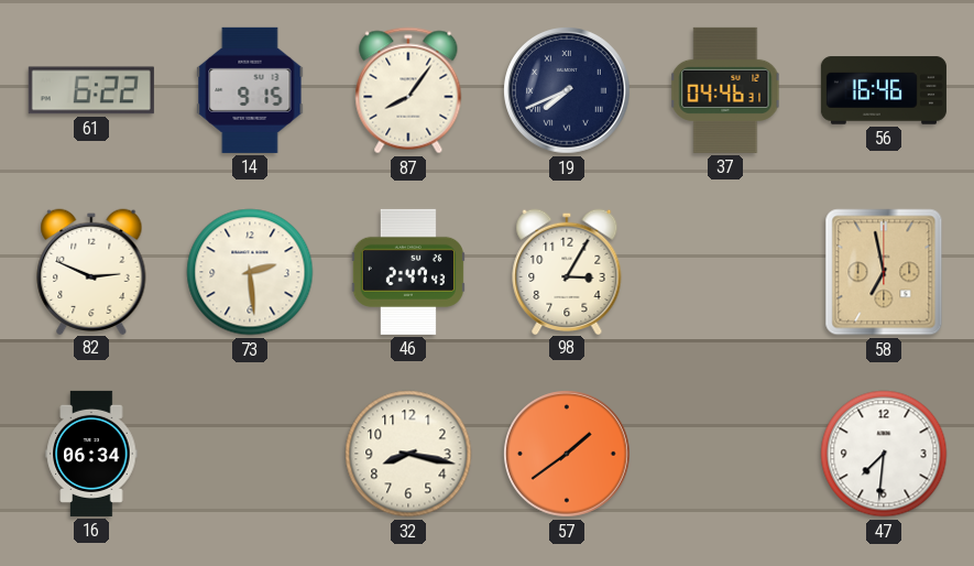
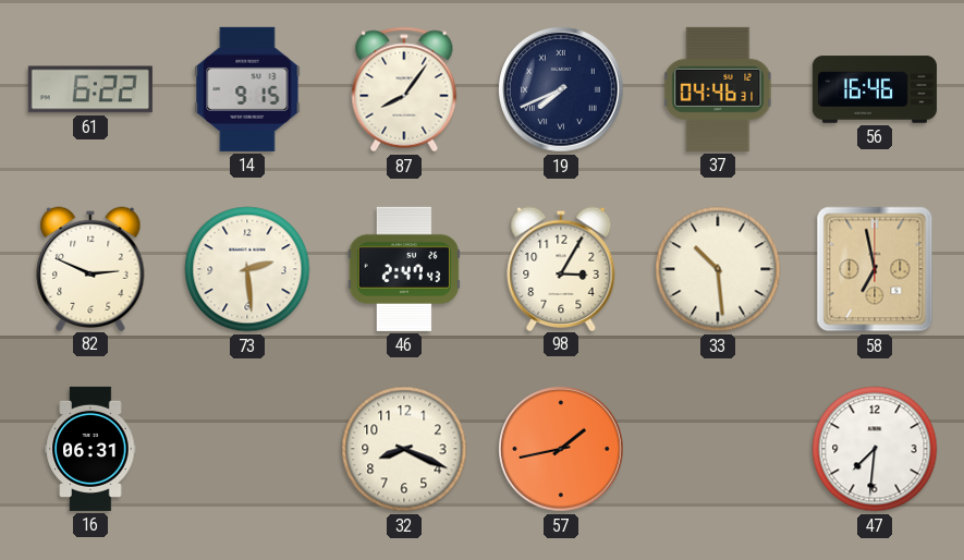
33: none -> 10:29
16: 06:34 -> 06:31
32: 8:17 -> 8:19
57: 1:39 -> 1:43
